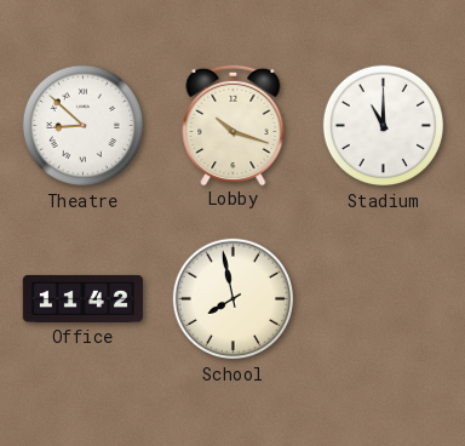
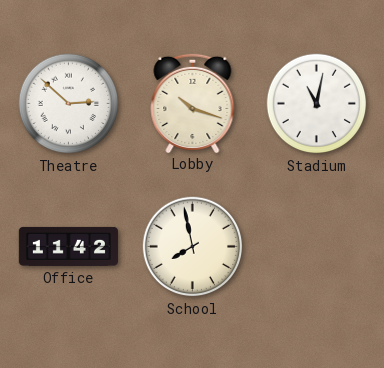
Theatre: 8:52 -> 2:52
Stadium: 11:00 -> 11:02
